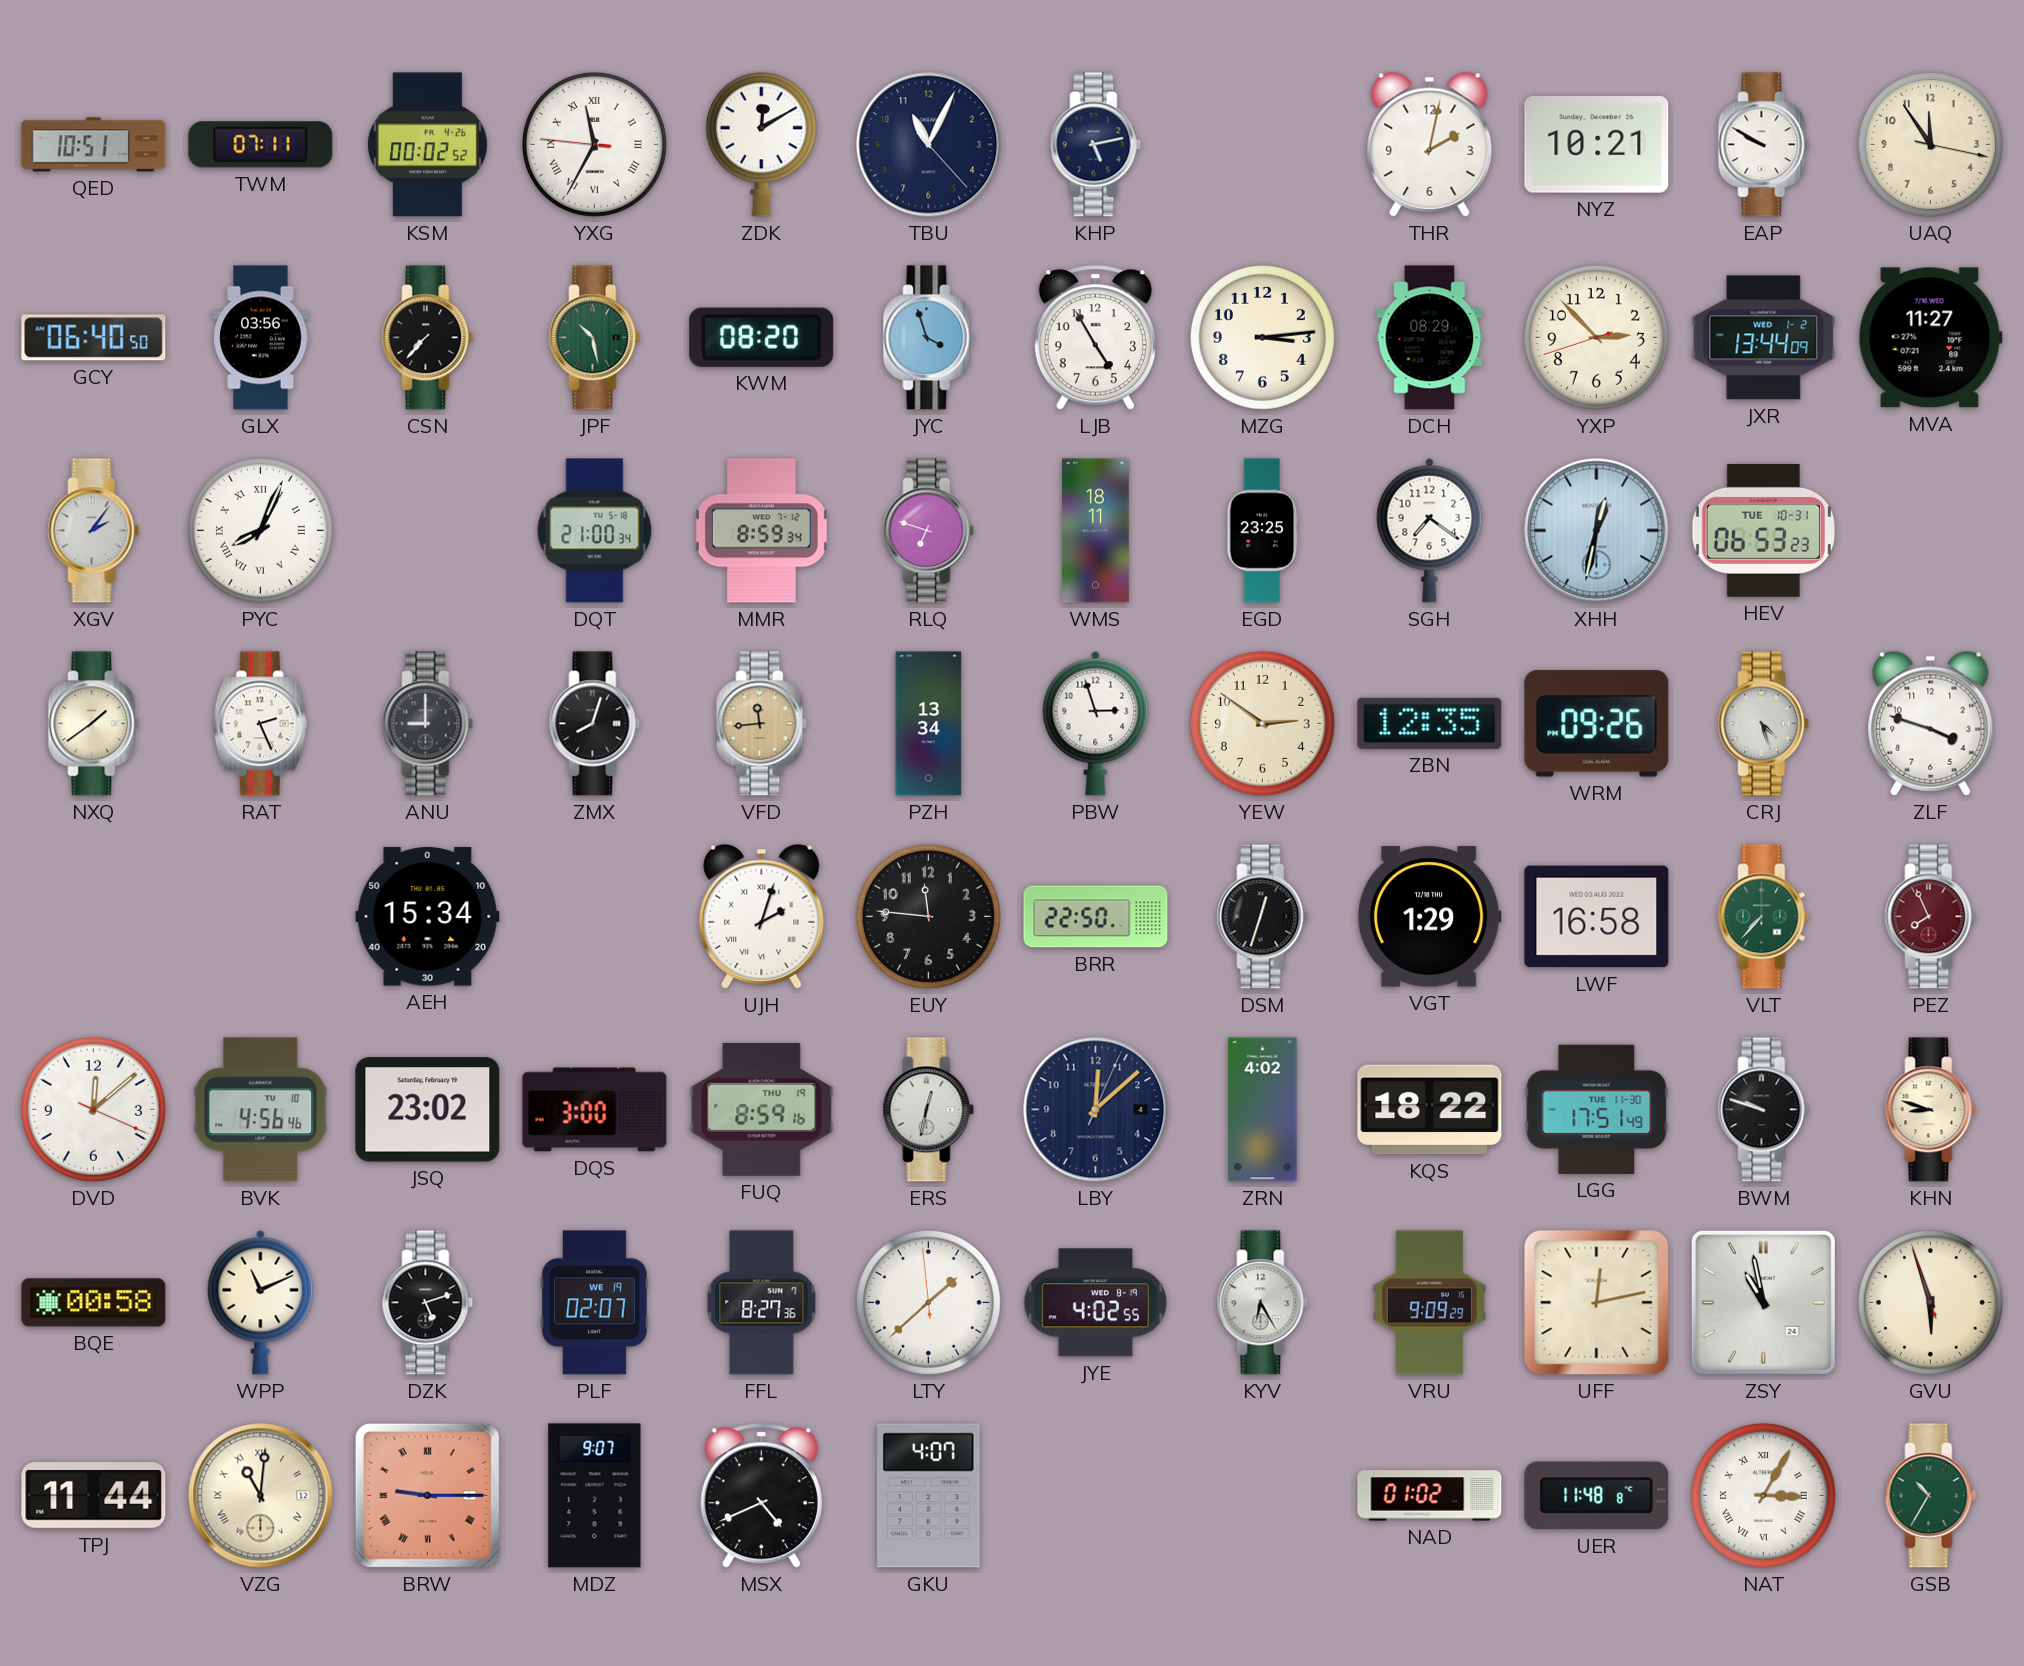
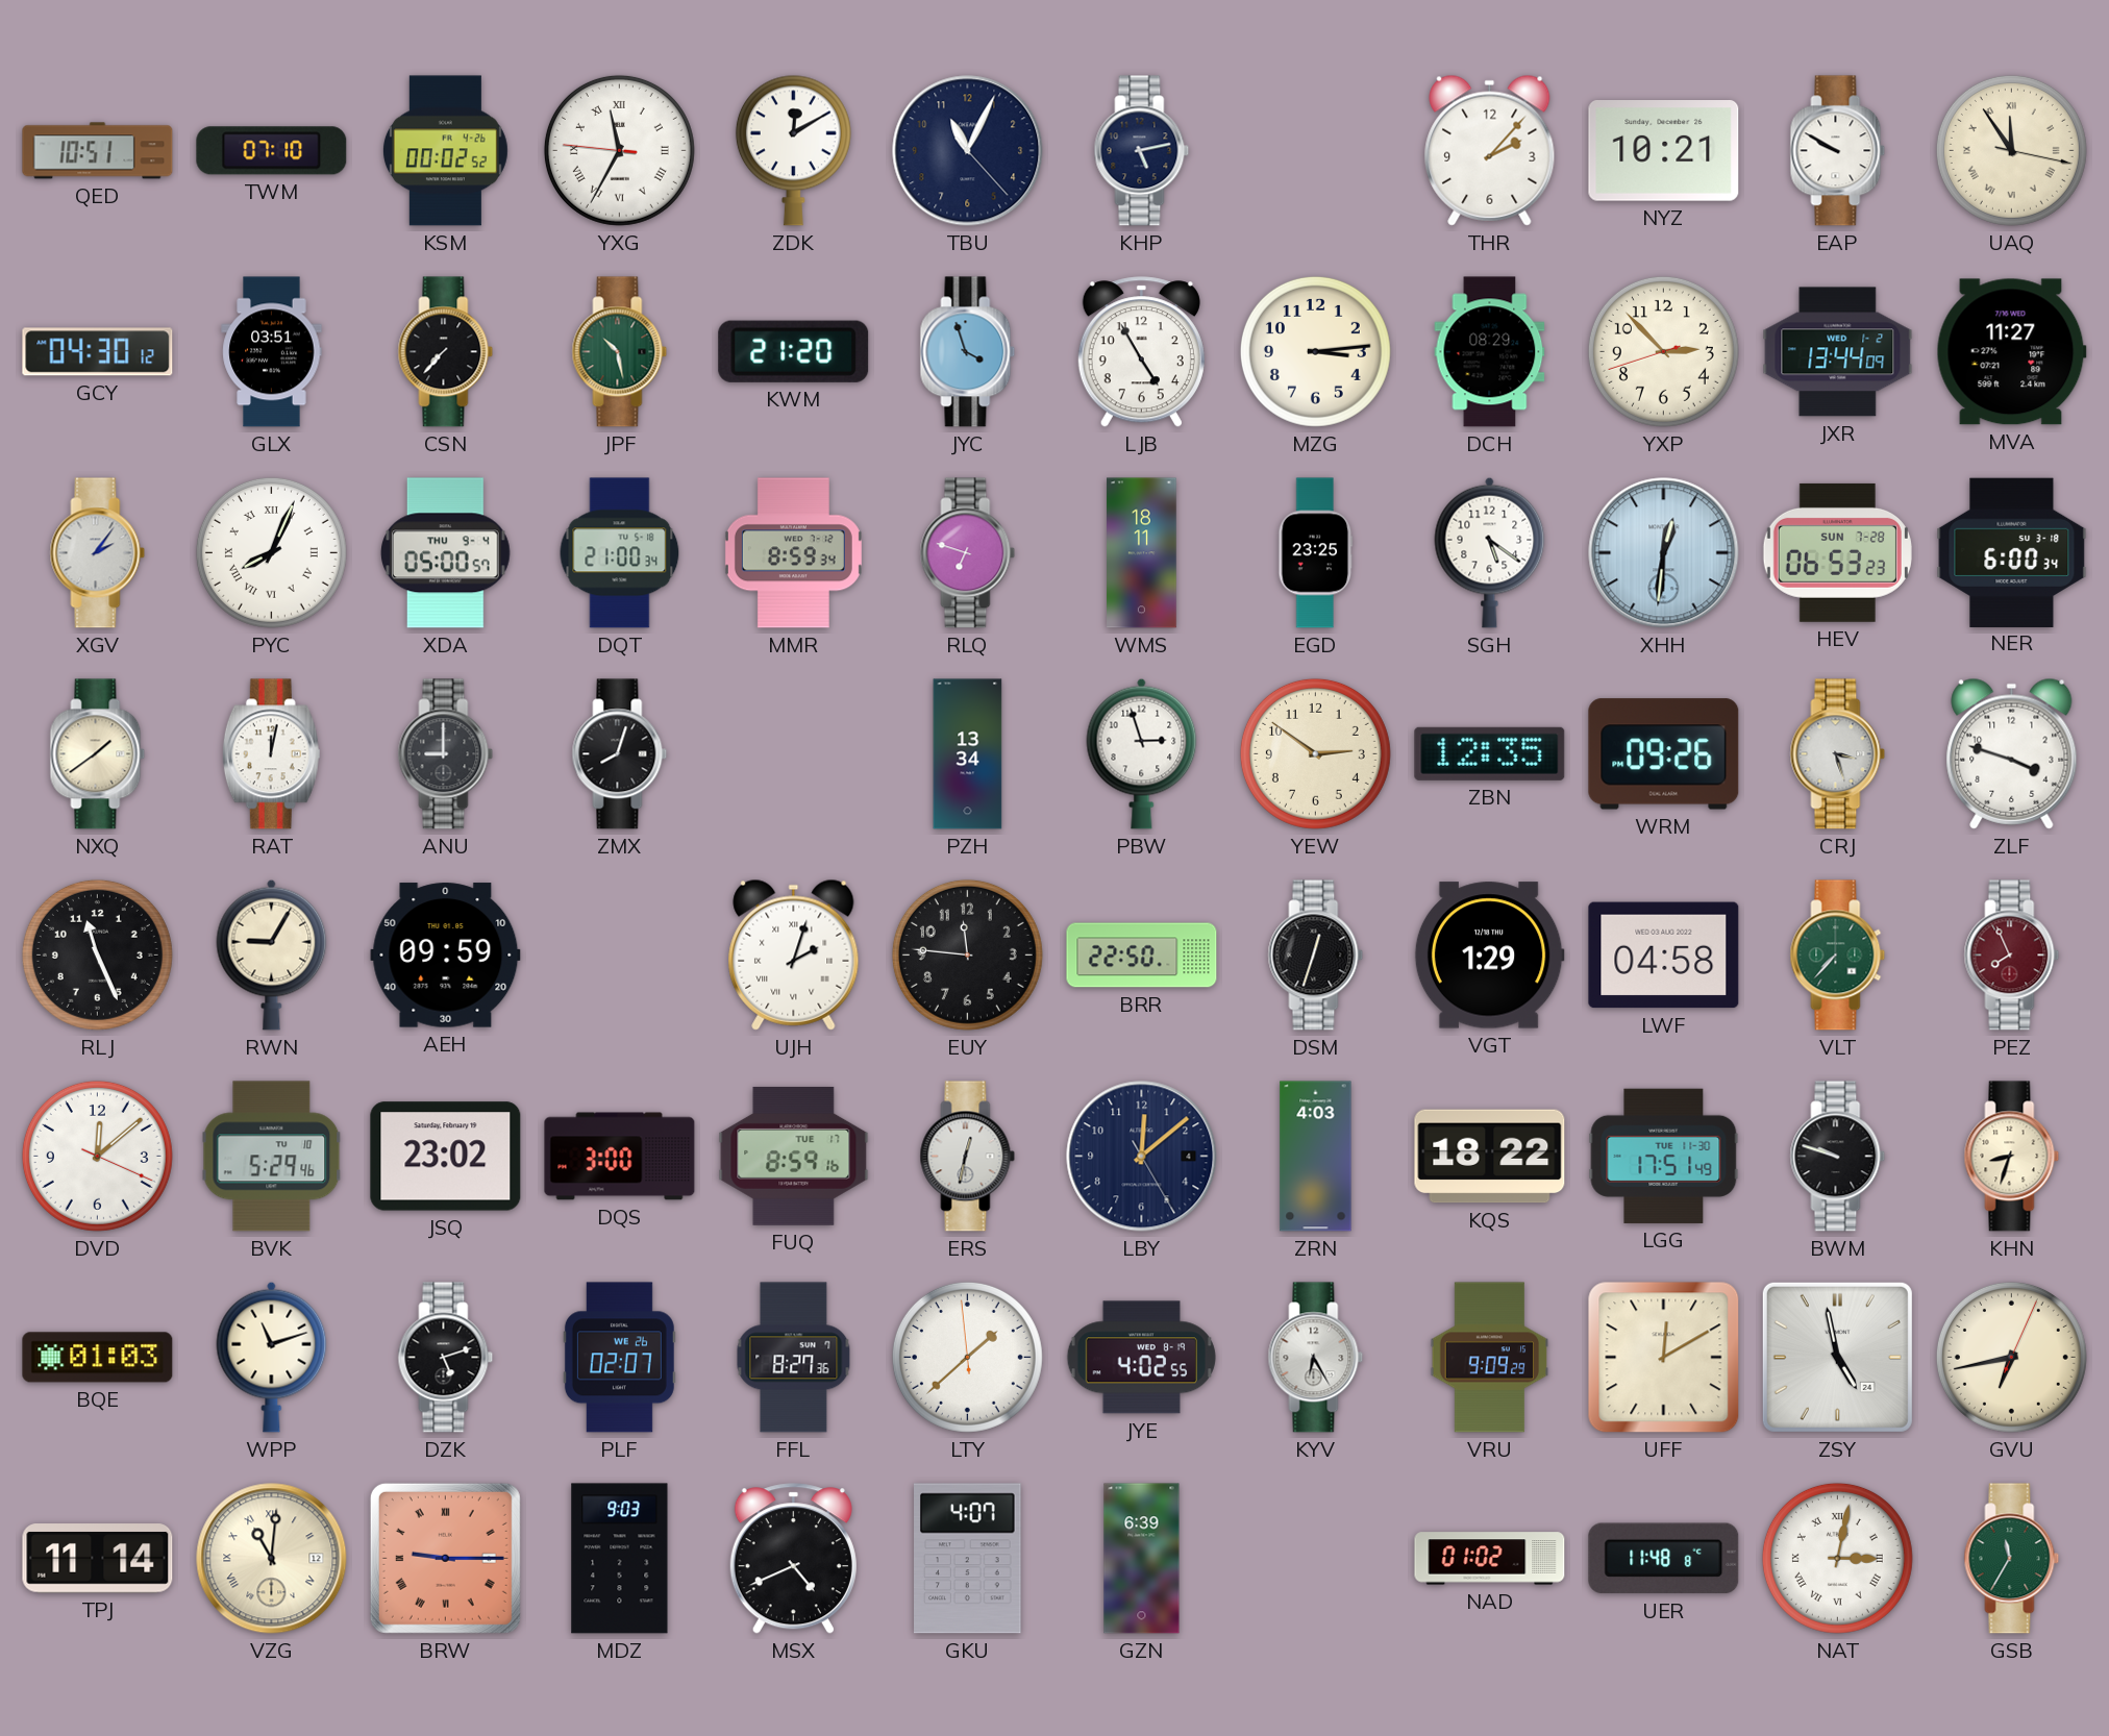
TWM: 07:11 -> 07:10
THR: 2:02 -> 2:07
UAQ numerals: Arabic -> Roman
GCY: 06:40 -> 04:30
GLX: 03:56 -> 03:51
KWM: 08:20 -> 21:20
XDA: none -> 05:00
SGH: 7:21 -> 5:21
XHH: 12:32 -> 12:31
HEV date: TUE 10-31 -> SUN 7-28
NER: none -> 6:00
RAT: 2:26 -> 12:02
VFD: 11:44 -> none
CRJ: 4:27 -> 3:27
RLJ: none -> 11:26
RWN: none -> 9:05
AEH: 15:34 -> 09:59
LWF: 16:58 -> 04:58
BVK: 4:56 -> 5:29
FUQ date: THU 19 -> TUE 17
LBY: 12:08:04 -> 12:08:25
ZRN: 4:02 -> 4:03
KHN: 8:48 -> 8:33
BQE: 00:58 -> 01:03
WPP: 11:11 -> 11:12
PLF date: WE 19 -> WE 26
UFF: 12:13 -> 12:10
ZSY: 10:58 -> 4:58
GVU: 5:56 -> 6:43
TPJ: 11:44 -> 11:14
MDZ: 9:07 -> 9:03
GZN: none -> 6:39
NAT: 3:05 -> 3:02
GSB: 10:35 -> 11:35
